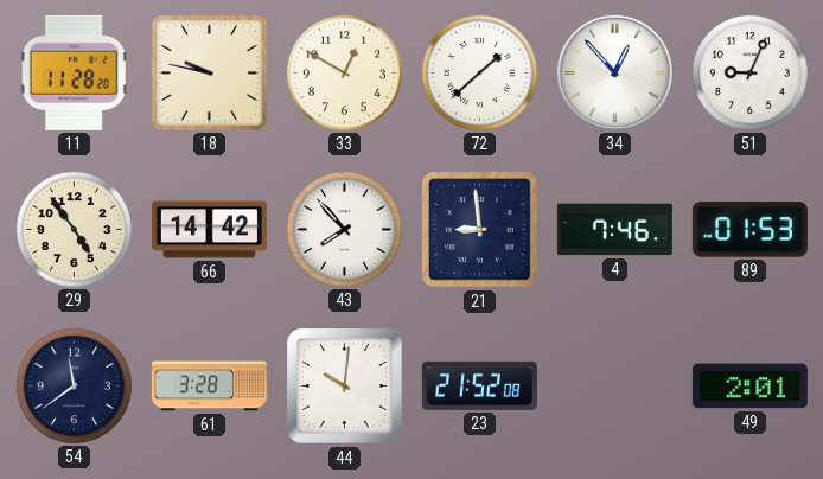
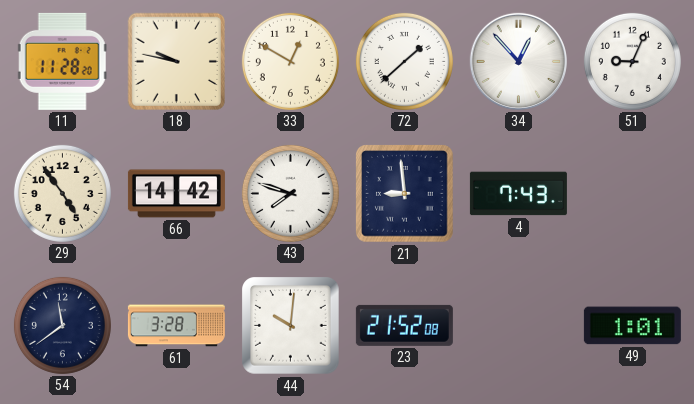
43: 7:53 -> 7:48
4: 7:46 -> 7:43
89: 01:53 -> none
49: 2:01 -> 1:01
